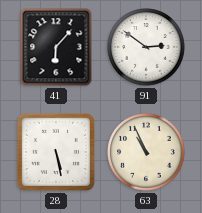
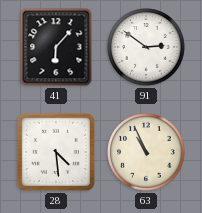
28: 5:28 -> 4:29
